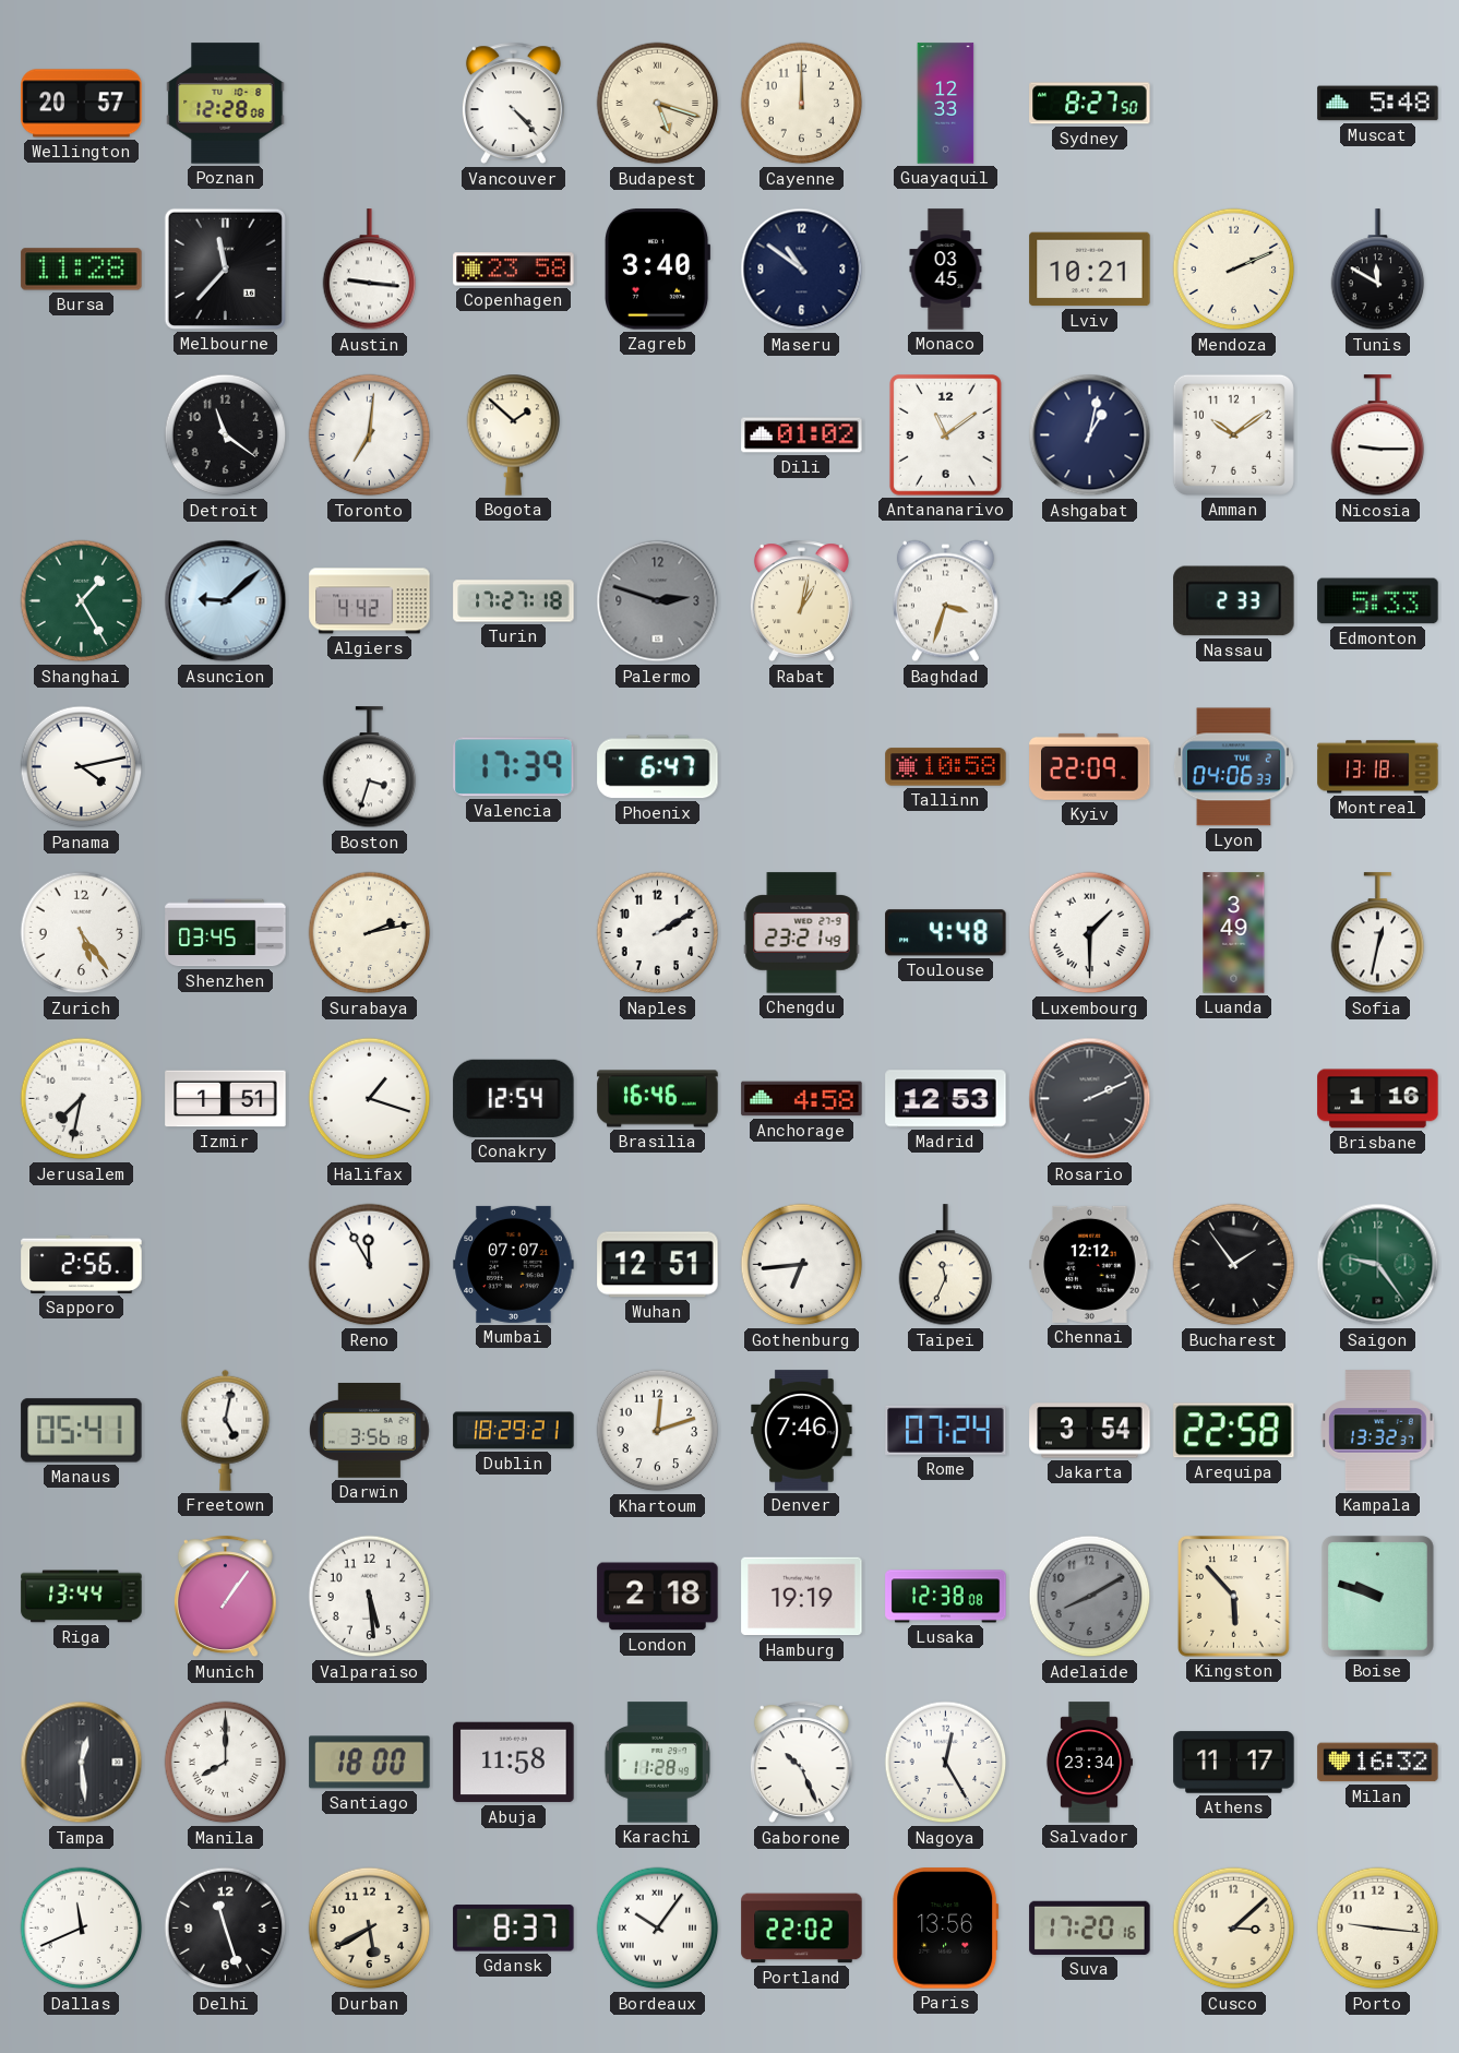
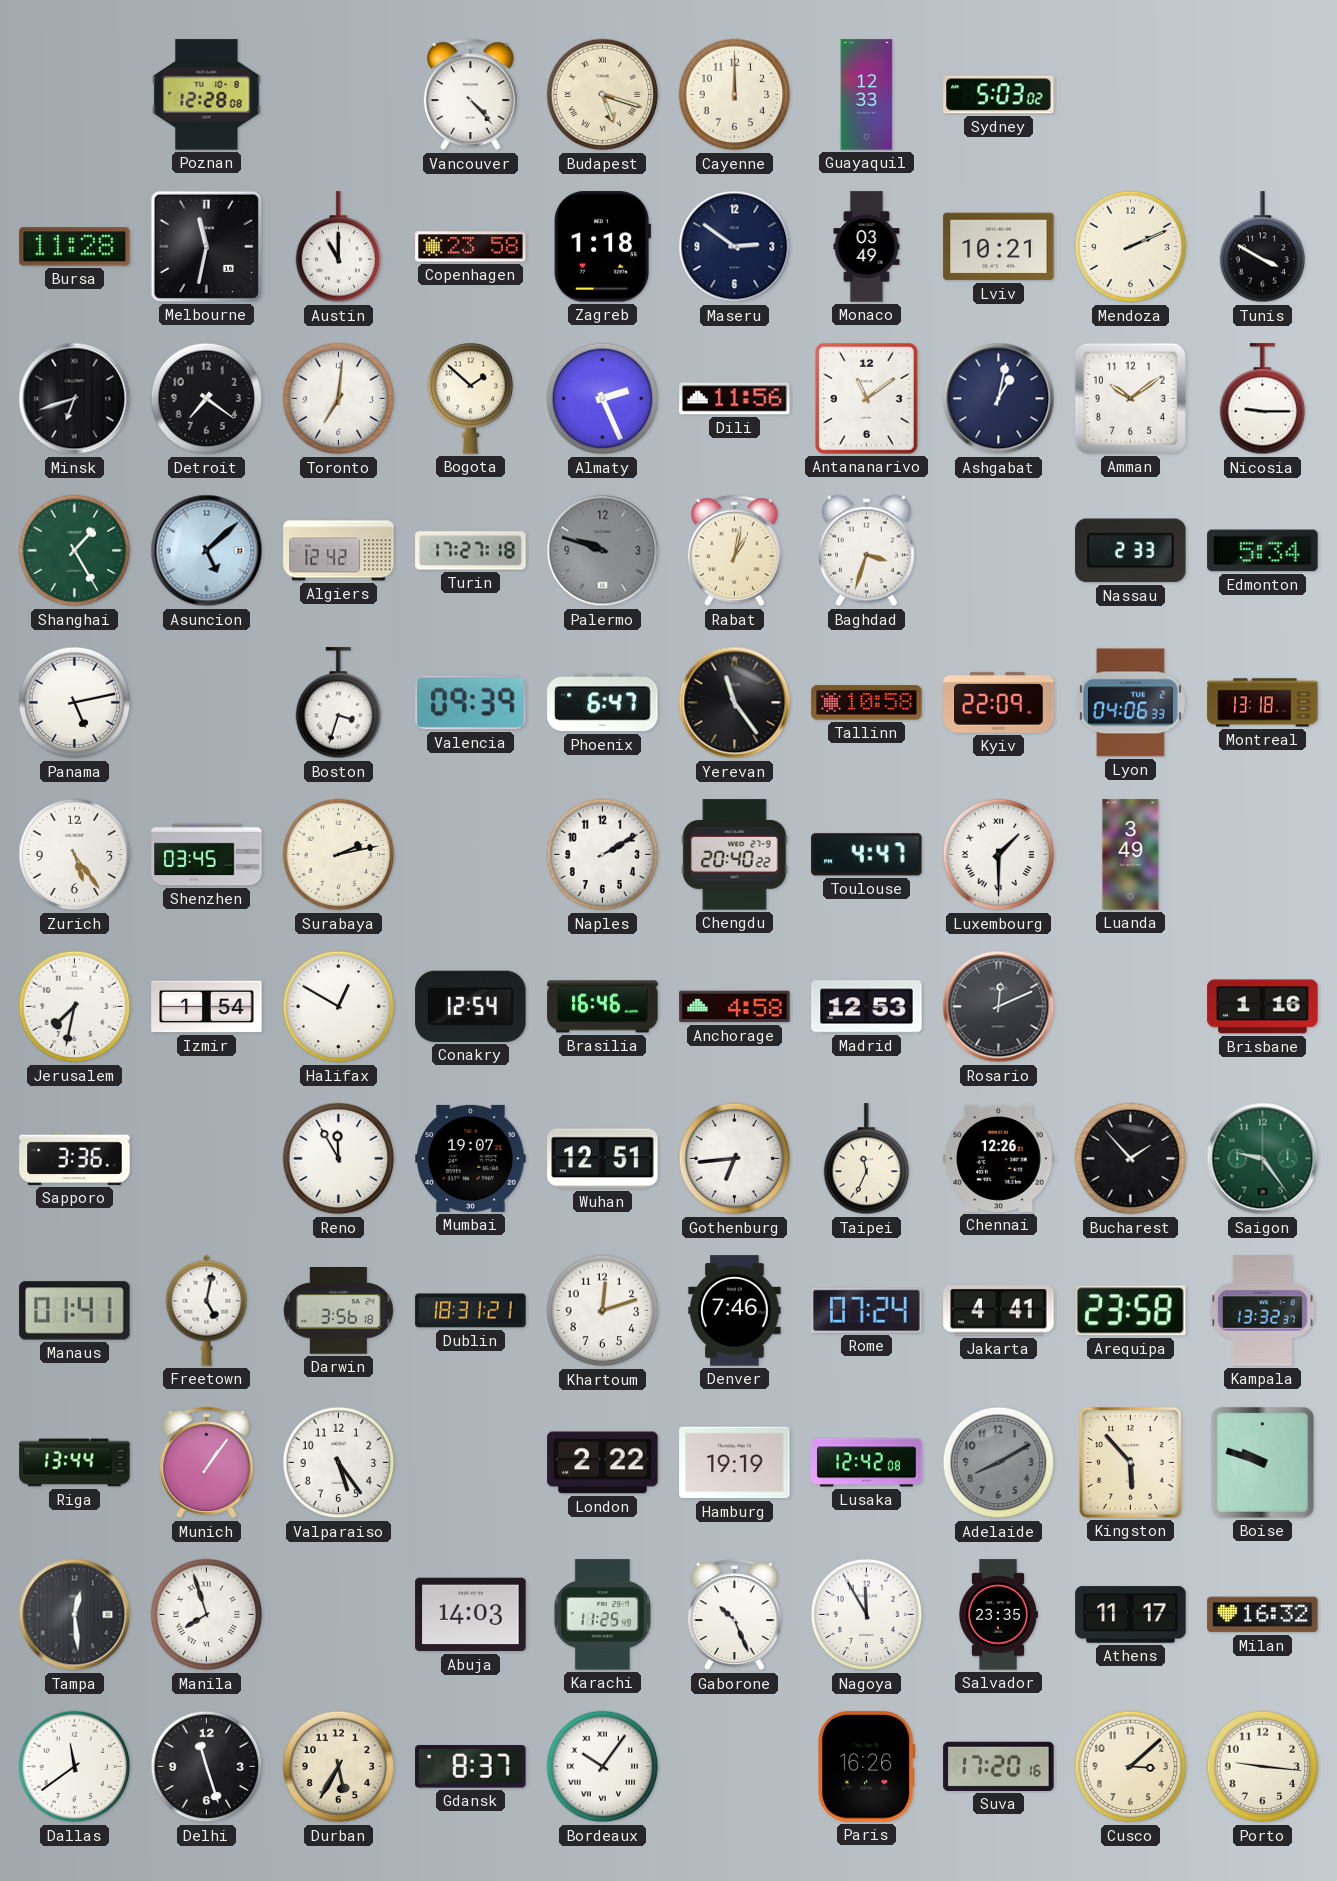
Wellington: 20:57 -> none
Sydney: 8:27 -> 5:03
Muscat: 5:48 -> none
Melbourne: 11:37 -> 11:32
Austin: 9:16 -> 11:00
Zagreb: 3:40 -> 1:18
Maseru: 10:51 -> 2:51
Monaco: 03:45 -> 03:49
Tunis: 11:50 -> 3:50
Minsk: none -> 6:42
Detroit: 11:21 -> 7:21
Almaty: none -> 2:26
Dili: 01:02 -> 11:56
Asuncion: 9:08 -> 5:08
Algiers: 4:42 -> 12:42
Palermo: 2:48 -> 9:48
Edmonton: 5:33 -> 5:34
Panama: 4:13 -> 5:13
Valencia: 17:39 -> 09:39
Yerevan: none -> 11:24
Chengdu: 23:21 -> 20:40
Toulouse: 4:48 -> 4:47
Sofia: 12:32 -> none
Izmir: 1:51 -> 1:54
Halifax: 1:18 -> 12:50
Rosario: 2:11 -> 12:11
Sapporo: 2:56 -> 3:36
Mumbai: 07:07 -> 19:07
Chennai: 12:12 -> 12:26
Bucharest: 1:54 -> 1:53
Manaus: 05:41 -> 01:41
Dublin: 18:29 -> 18:31
Jakarta: 3:54 -> 4:41
Arequipa: 22:58 -> 23:58
Valparaiso: 5:29 -> 5:24
London: 2:18 -> 2:22
Lusaka: 12:38 -> 12:42
Manila: 8:00 -> 7:57
Santiago: 18:00 -> none
Abuja: 11:58 -> 14:03
Karachi: 11:28 -> 11:25
Nagoya: 12:25 -> 11:55
Salvador: 23:34 -> 23:35
Dallas: 11:41 -> 11:39
Durban: 5:40 -> 5:35
Portland: 22:02 -> none
Paris: 13:56 -> 16:26
